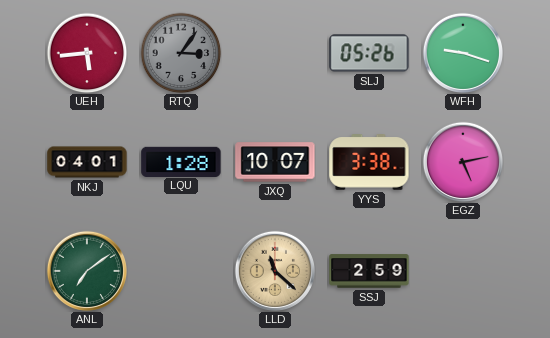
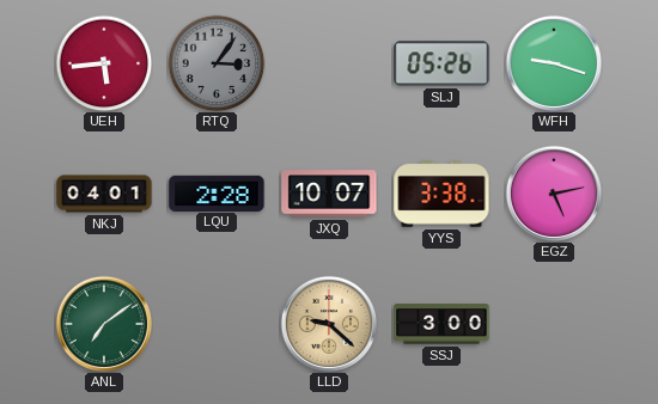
LQU: 1:28 -> 2:28
LLD: 11:22 -> 9:22
SSJ: 2:59 -> 3:00
